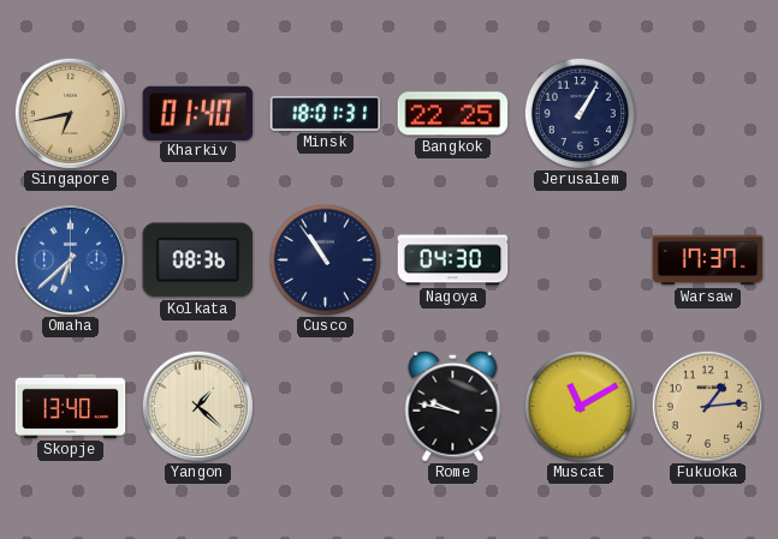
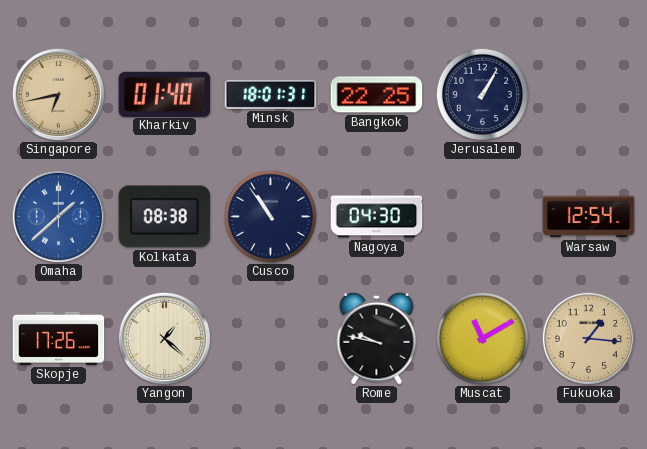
Omaha: 6:38 -> 1:38
Kolkata: 08:36 -> 08:38
Warsaw: 17:37 -> 12:54
Skopje: 13:40 -> 17:26
Fukuoka: 1:14 -> 1:16
